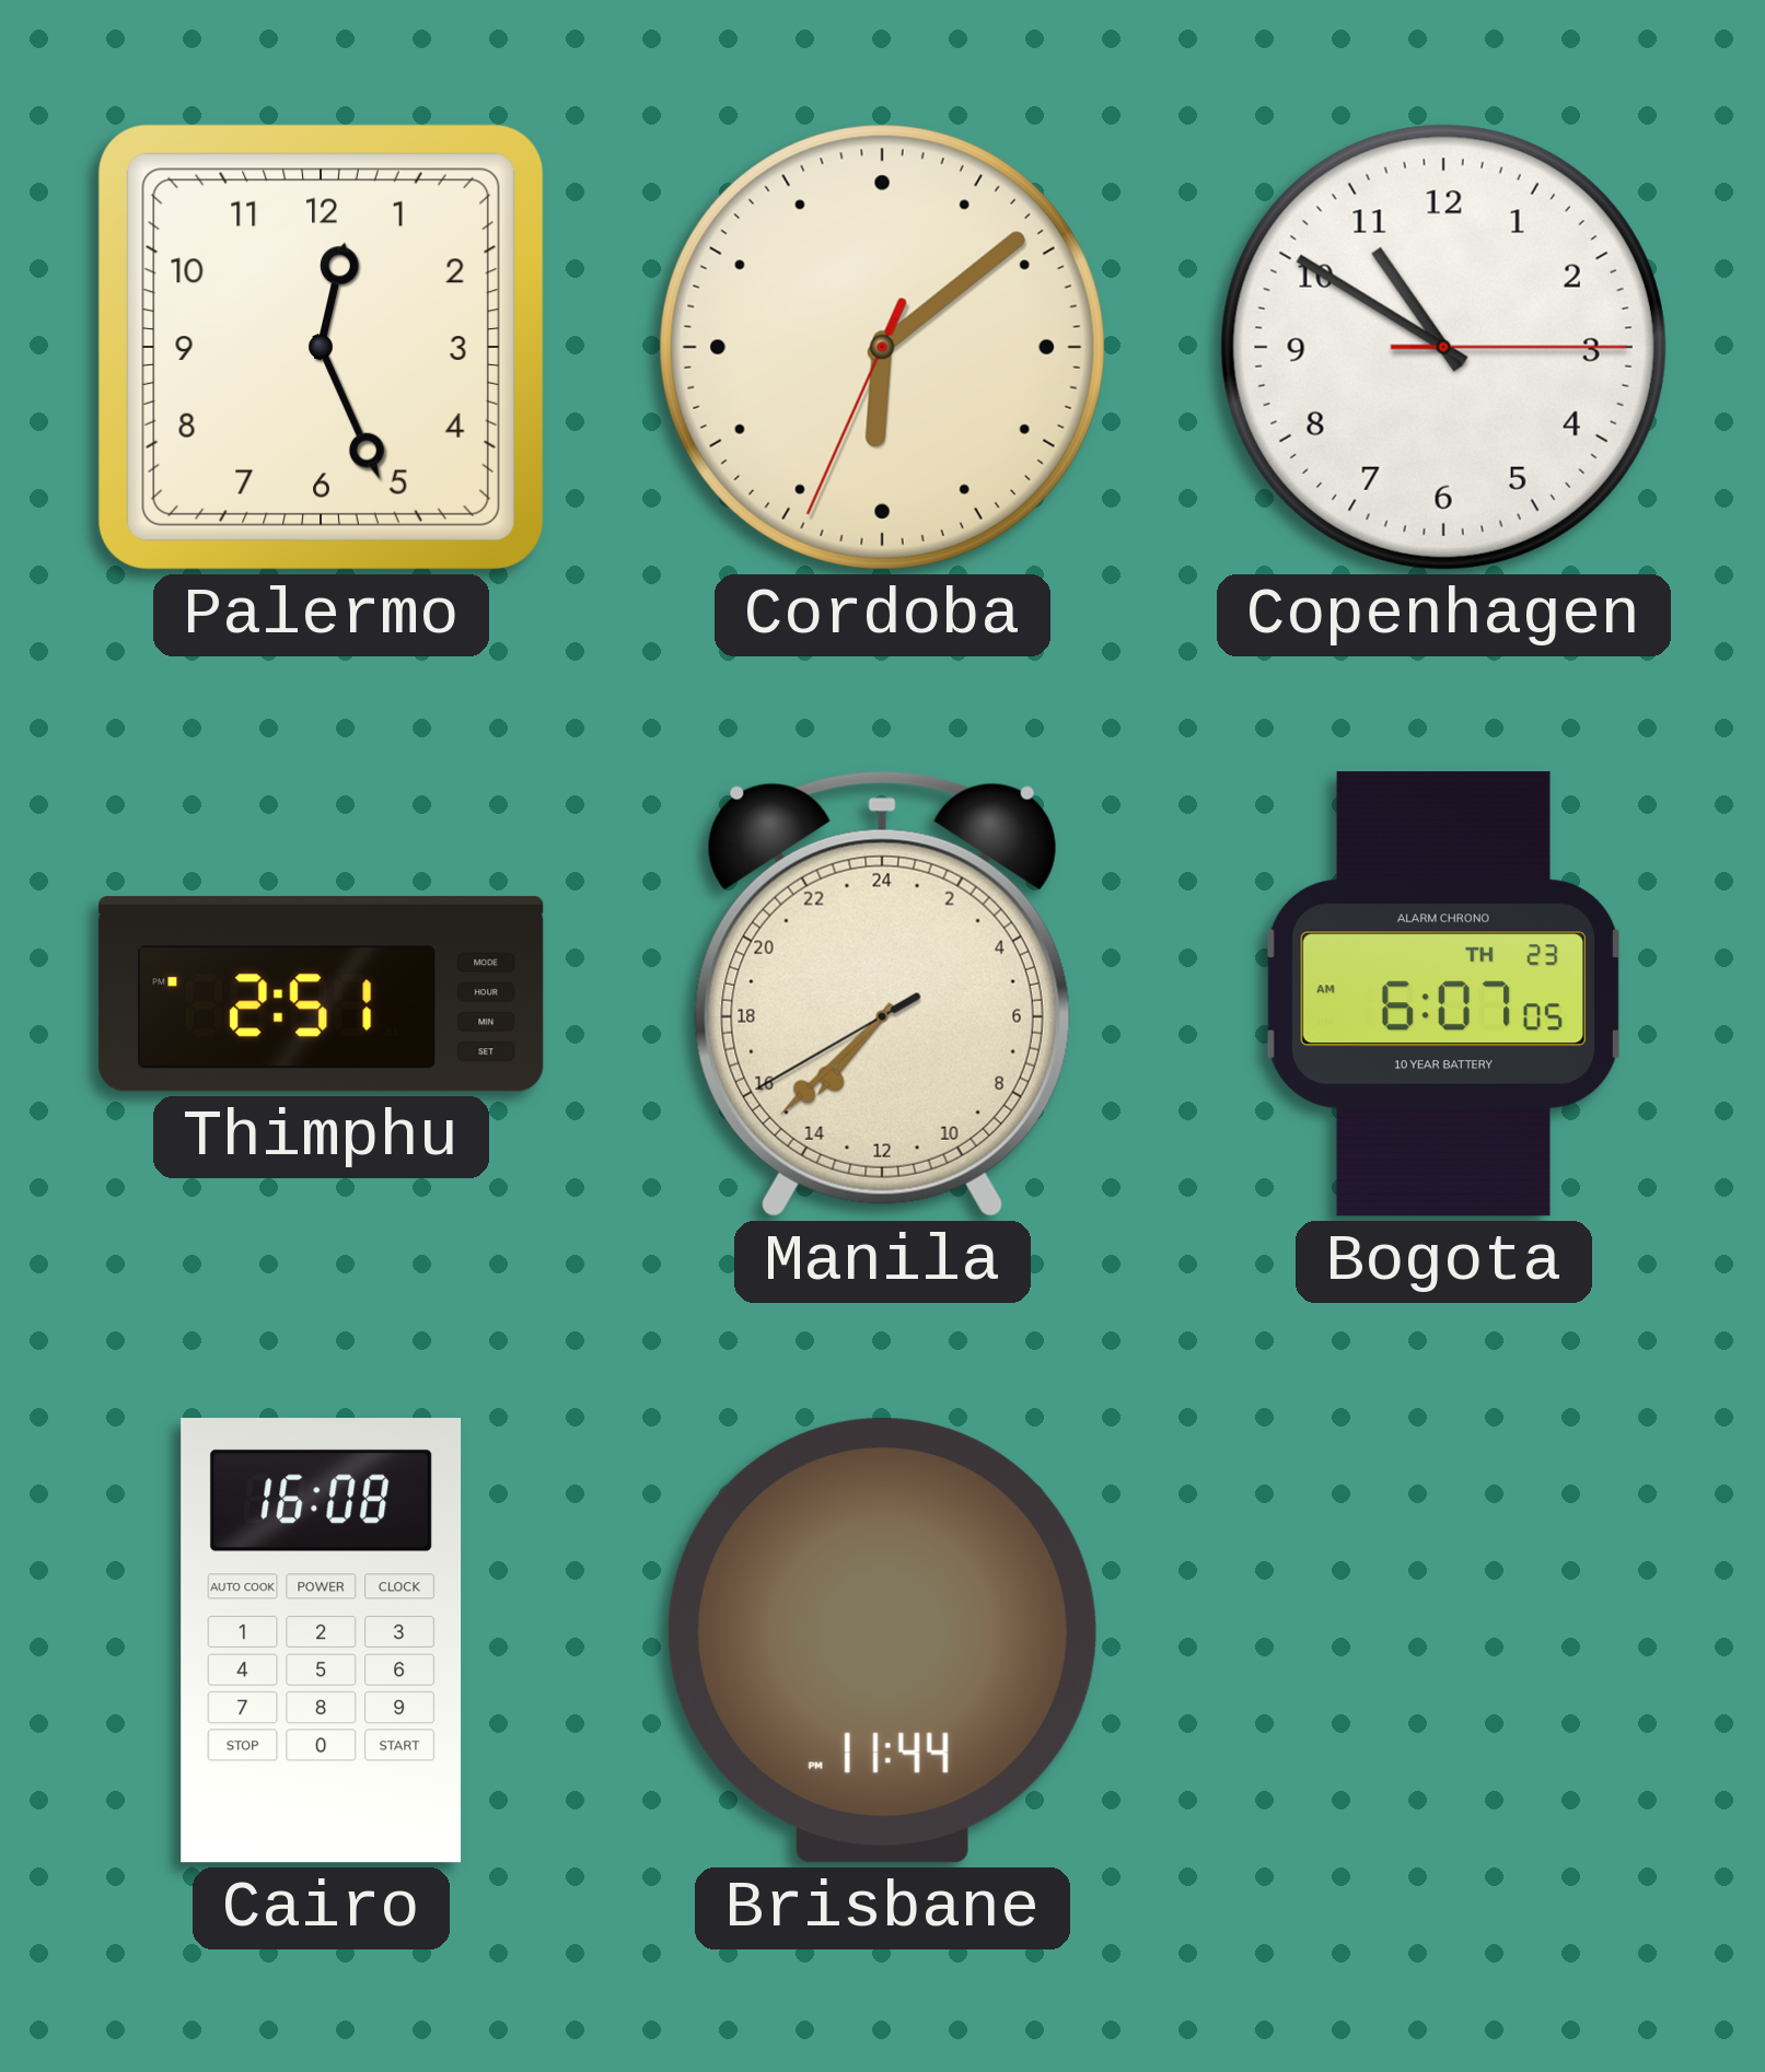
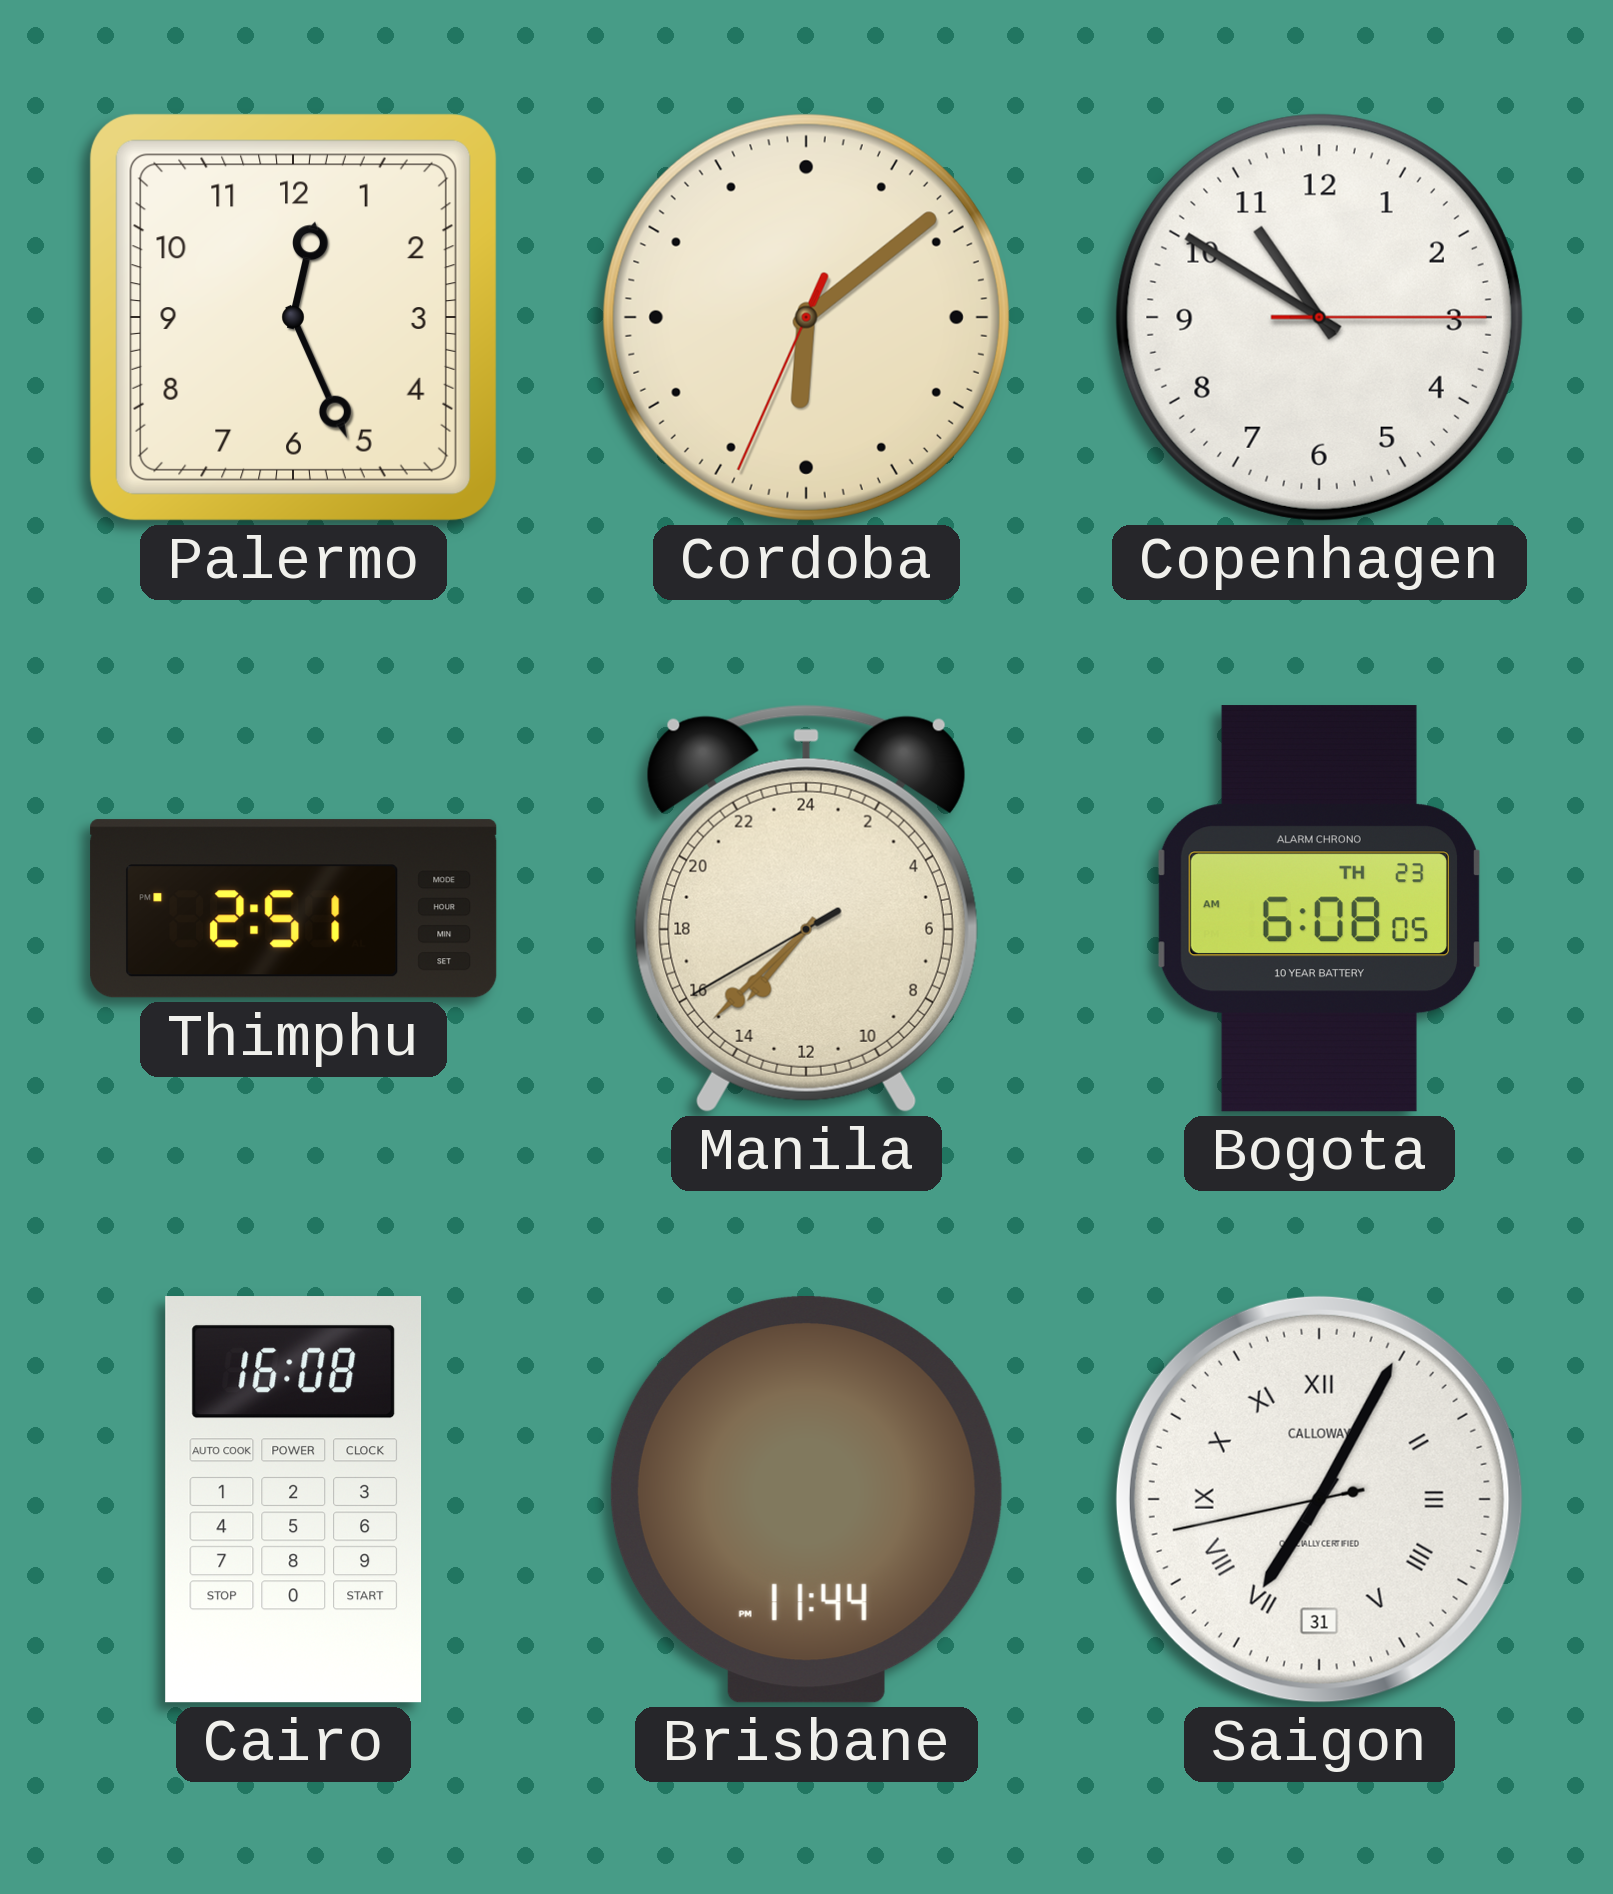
Bogota: 6:07 -> 6:08
Saigon: none -> 7:04
